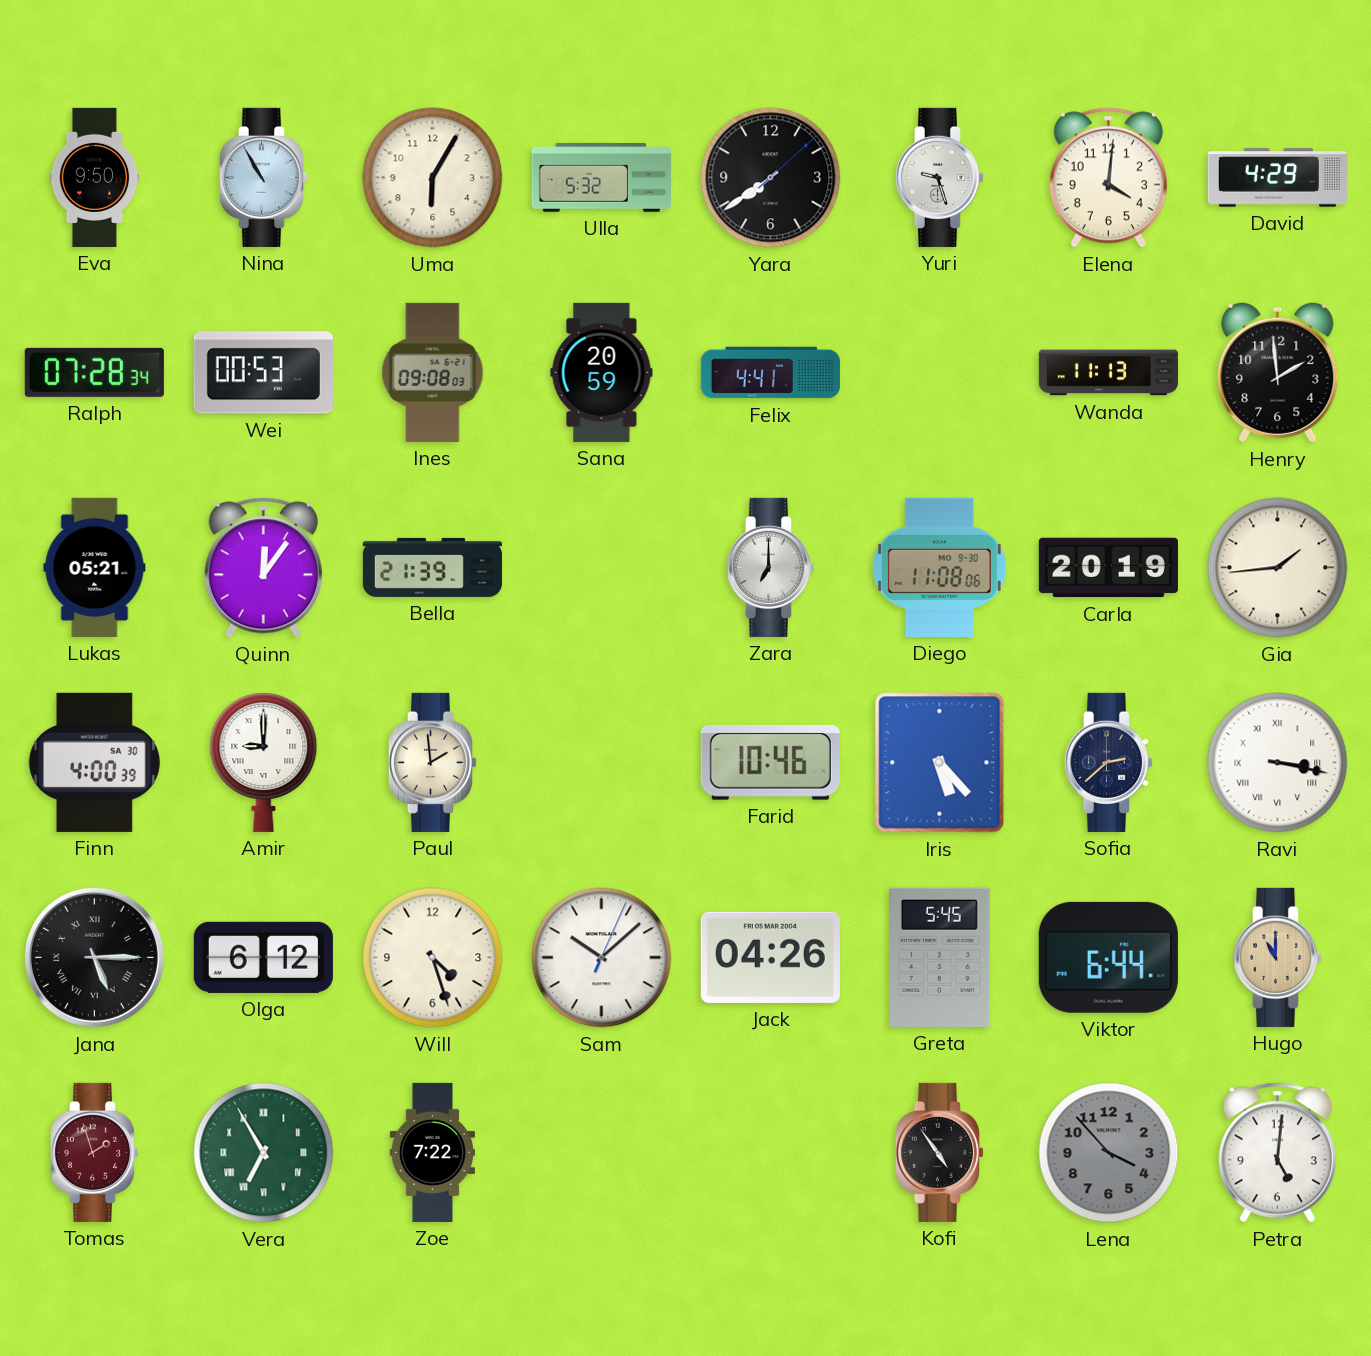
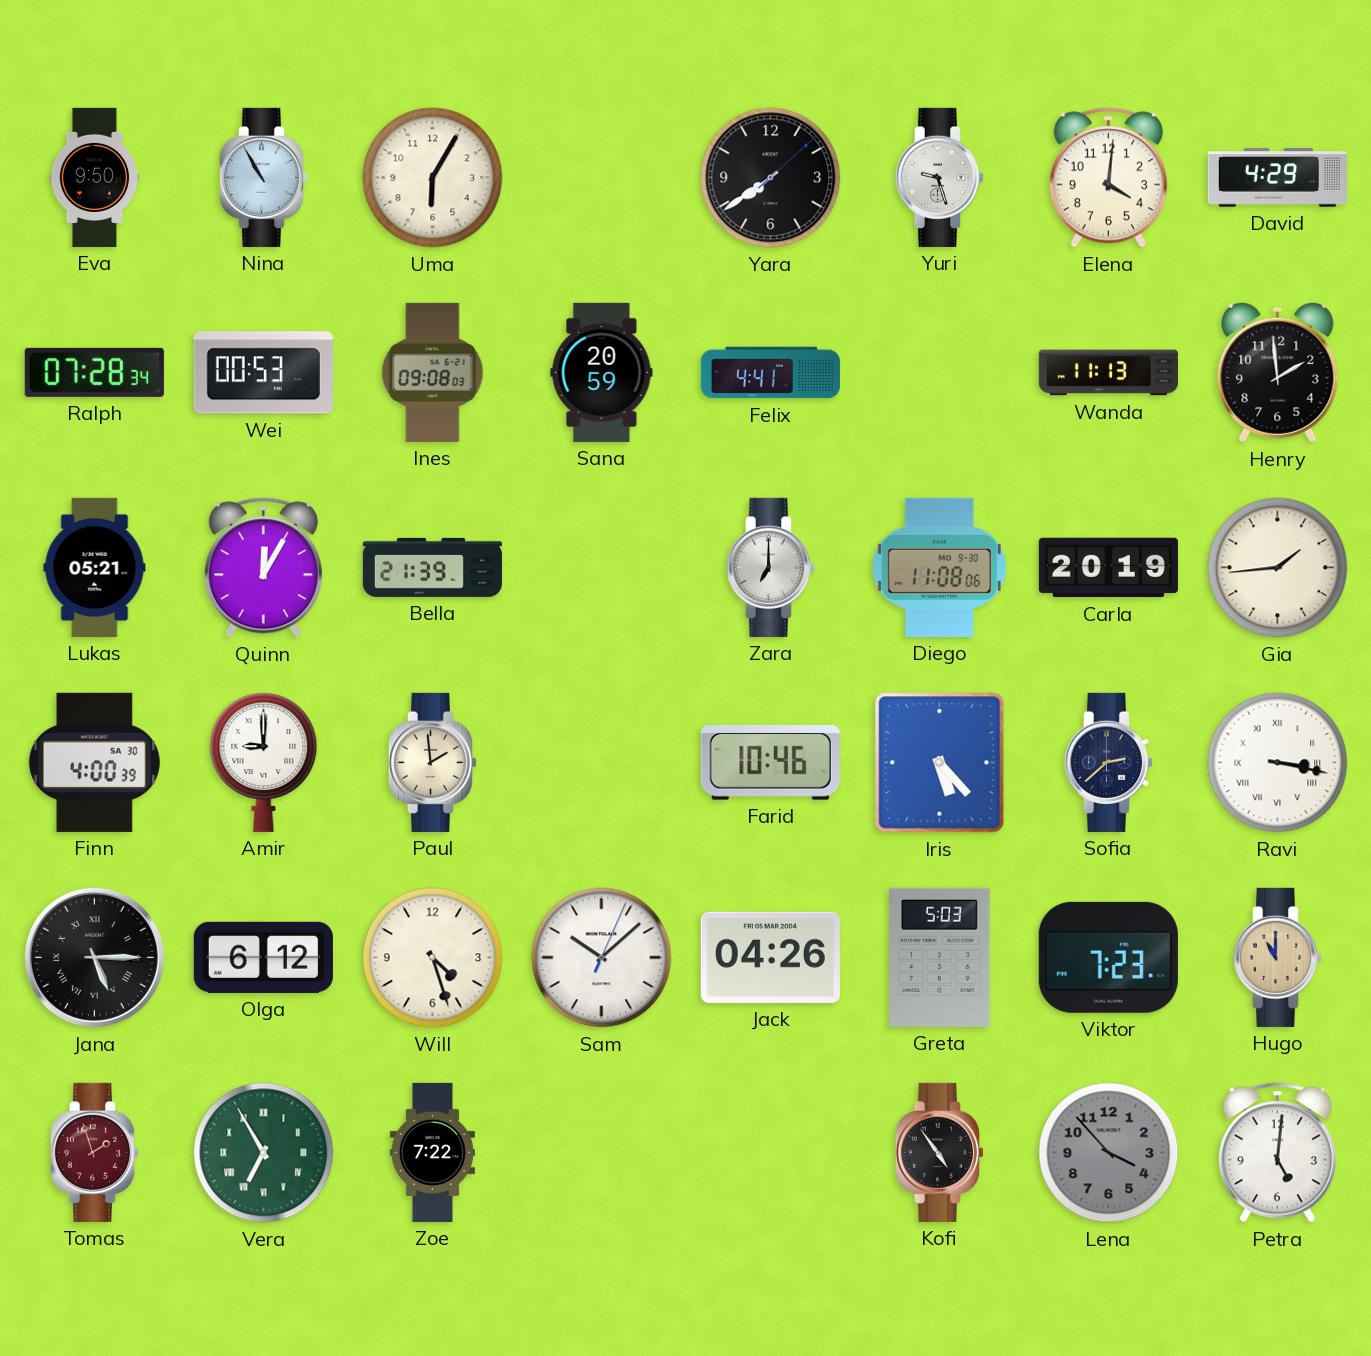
Ulla: 5:32 -> none
Quinn: 12:06 -> 12:05
Greta: 5:45 -> 5:03
Viktor: 6:44 -> 7:23
